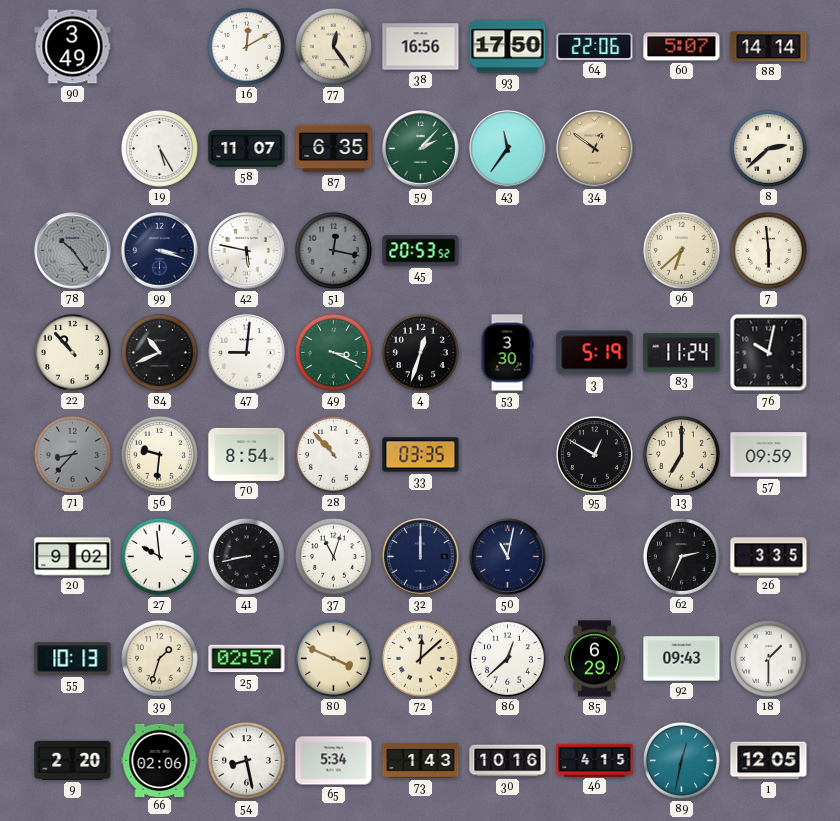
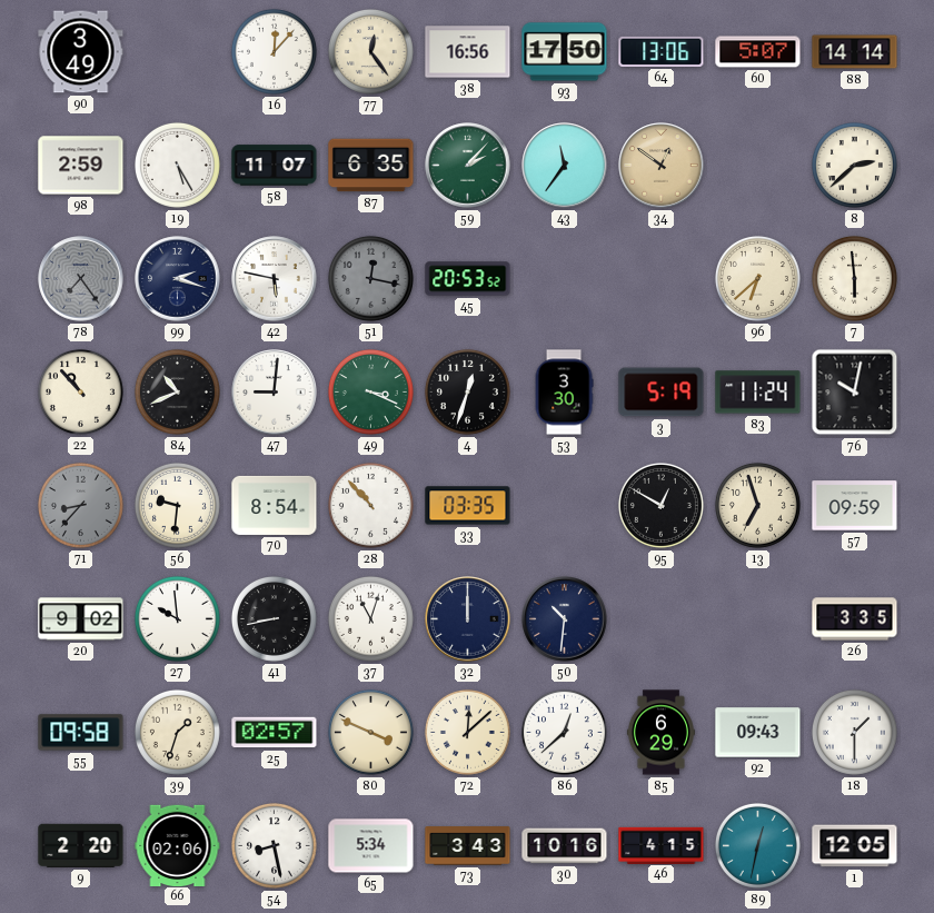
16: 12:10 -> 12:07
64: 22:06 -> 13:06
98: none -> 2:59
78: 10:24 -> 7:24
99: 3:18 -> 2:18
13: 7:00 -> 6:57
50: 11:02 -> 10:31
62: 2:34 -> none
55: 10:13 -> 09:58
73: 1:43 -> 3:43
